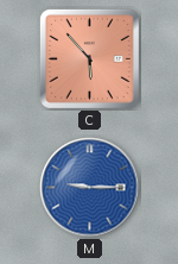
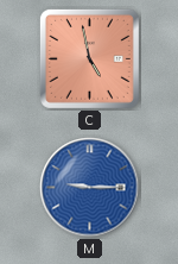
C: 5:53 -> 4:58
